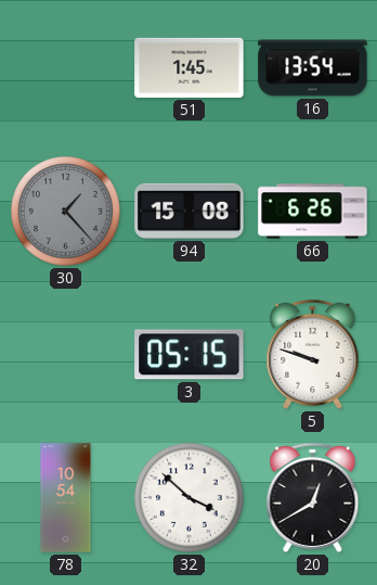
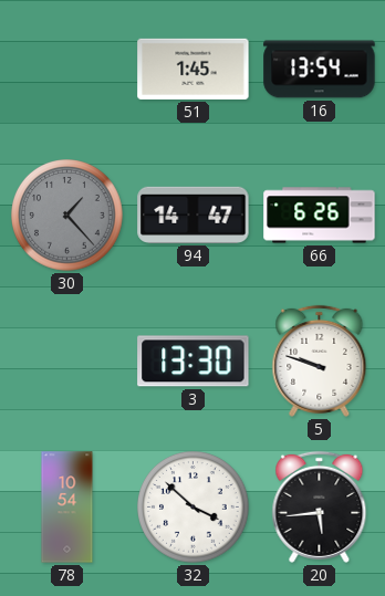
94: 15:08 -> 14:47
3: 05:15 -> 13:30
20: 12:40 -> 5:44
